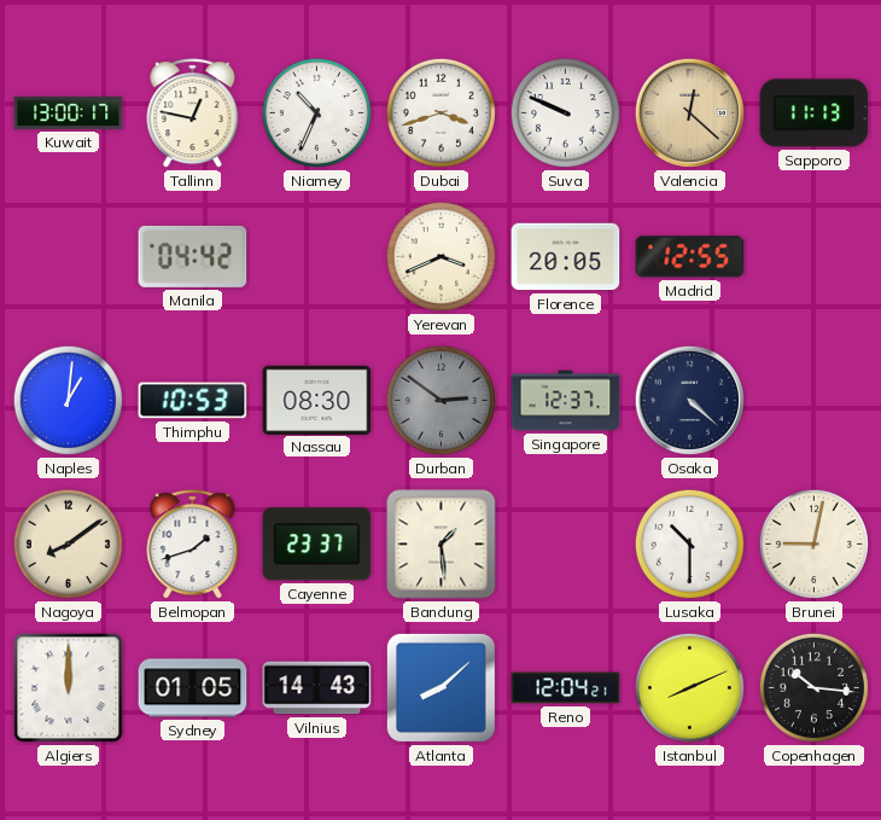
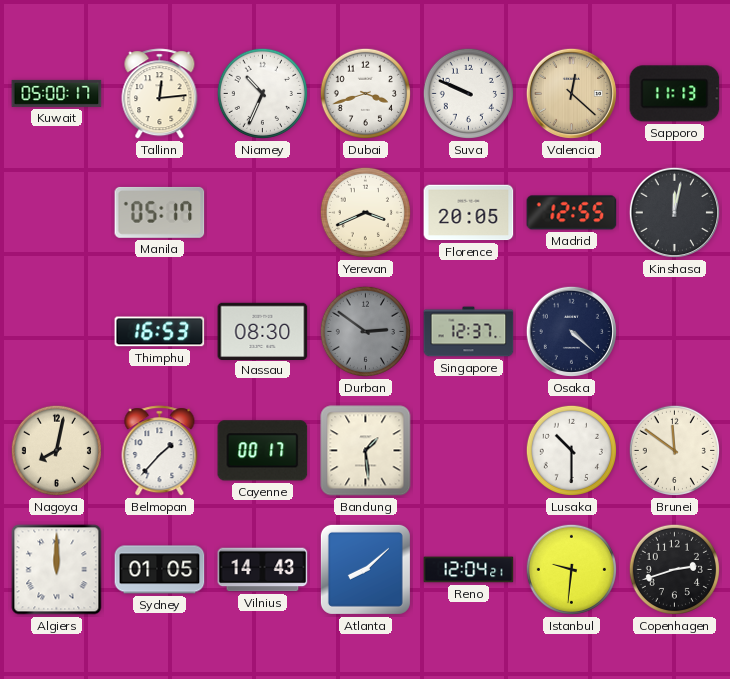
Kuwait: 13:00 -> 05:00
Tallinn: 12:47 -> 12:14
Manila: 04:42 -> 05:17
Kinshasa: none -> 12:02
Naples: 1:01 -> none
Thimphu: 10:53 -> 16:53
Nagoya: 8:09 -> 8:02
Belmopan: 1:42 -> 1:37
Cayenne: 23:37 -> 00:17
Brunei: 9:02 -> 11:51
Istanbul: 8:11 -> 9:31
Copenhagen: 10:16 -> 2:42
